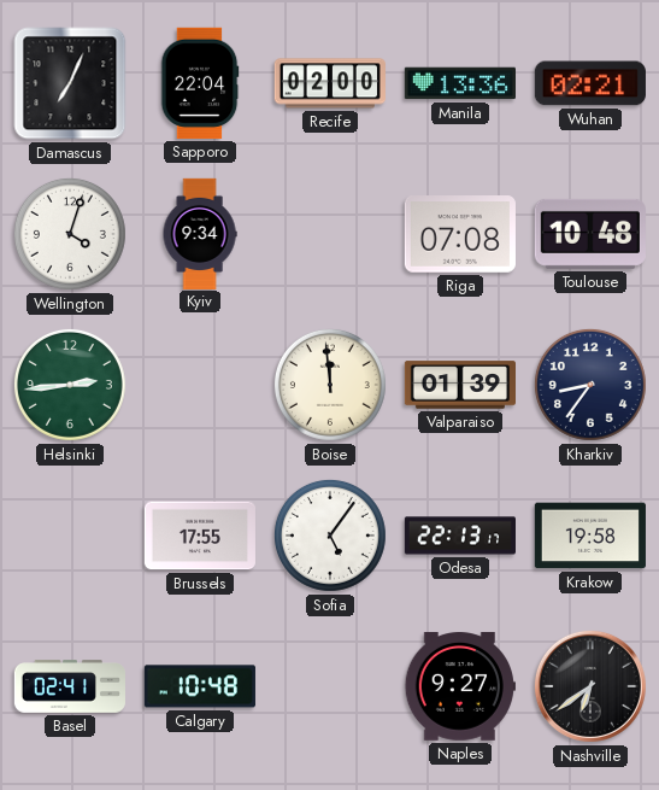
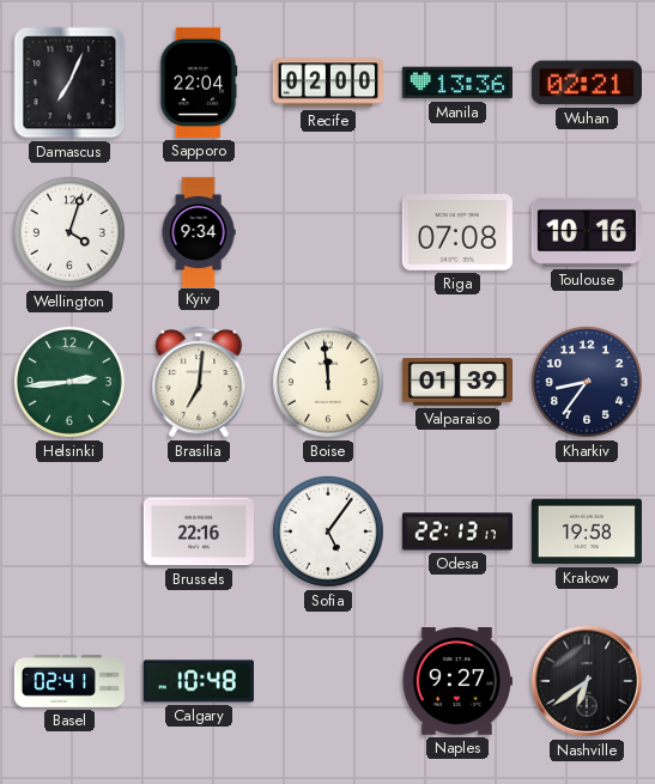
Toulouse: 10:48 -> 10:16
Brasilia: none -> 7:01
Brussels: 17:55 -> 22:16
